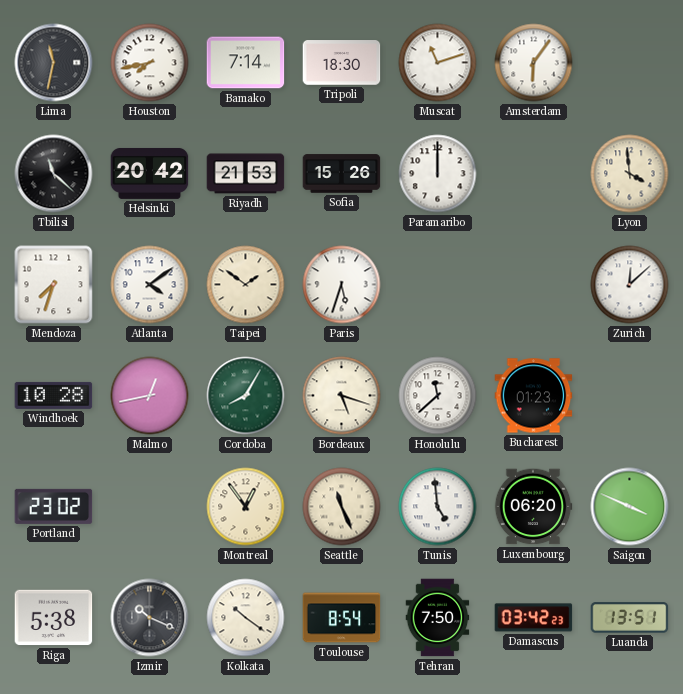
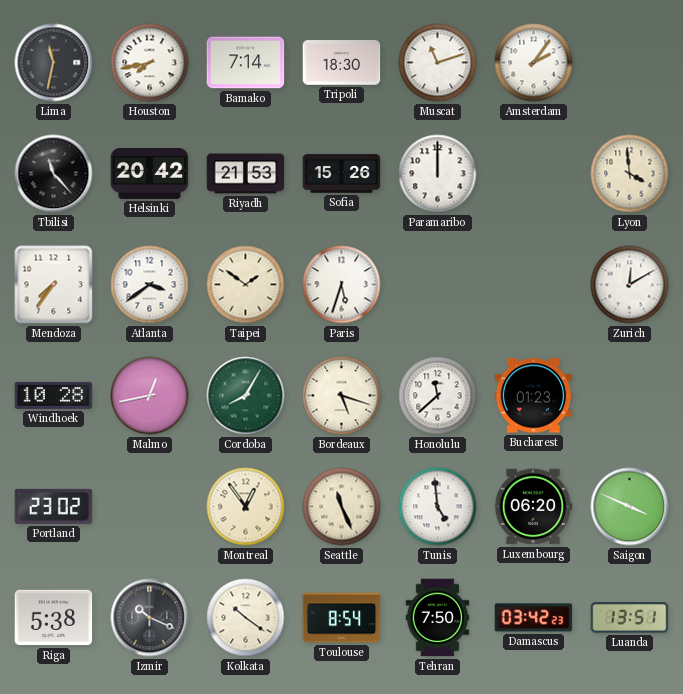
Amsterdam: 6:06 -> 2:06
Tbilisi: 11:22 -> 11:23
Mendoza: 7:33 -> 7:36
Atlanta: 4:09 -> 3:39
Zurich: 12:08 -> 12:10
